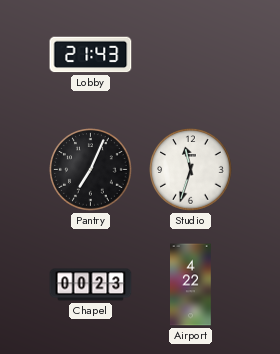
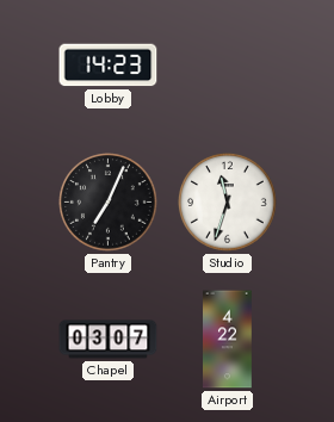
Lobby: 21:43 -> 14:23
Chapel: 00:23 -> 03:07
